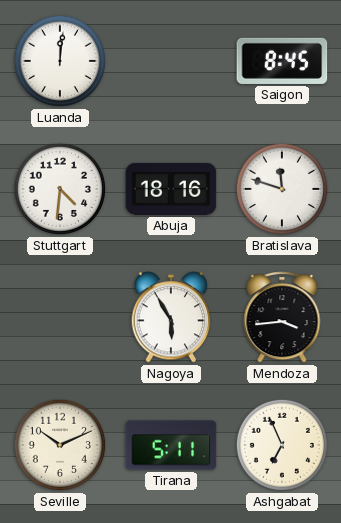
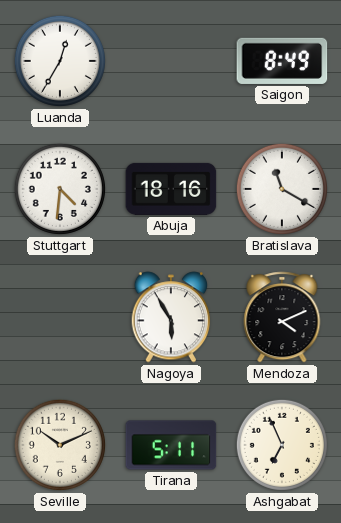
Luanda: 12:01 -> 12:35
Saigon: 8:45 -> 8:49
Bratislava: 11:48 -> 11:20
Mendoza: 3:44 -> 4:11
